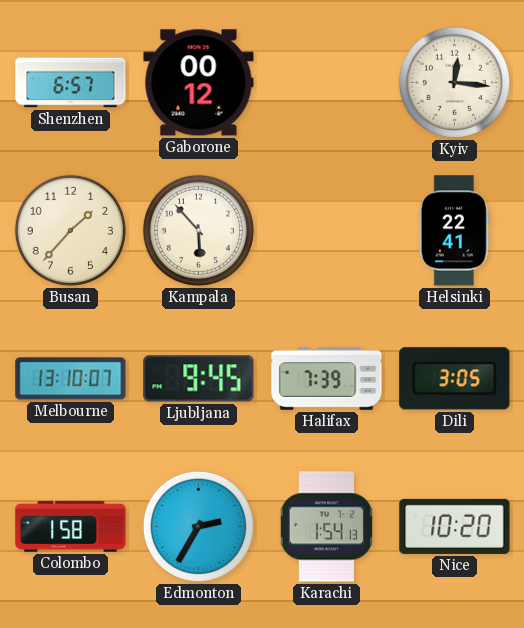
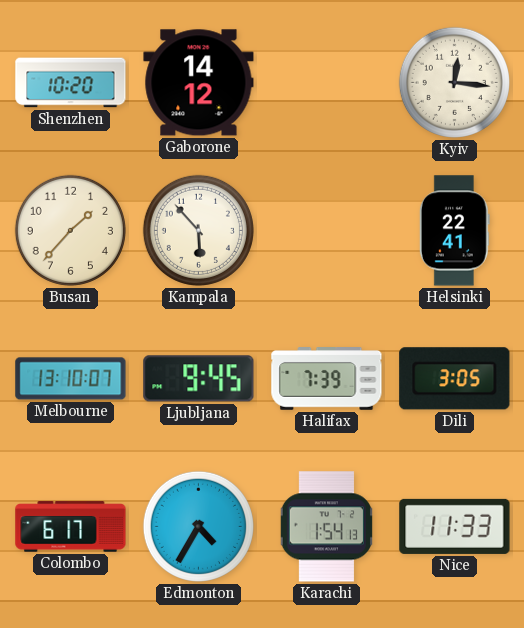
Shenzhen: 6:57 -> 10:20
Gaborone: 00:12 -> 14:12
Colombo: 1:58 -> 6:17
Edmonton: 2:35 -> 4:35
Nice: 10:20 -> 11:33
